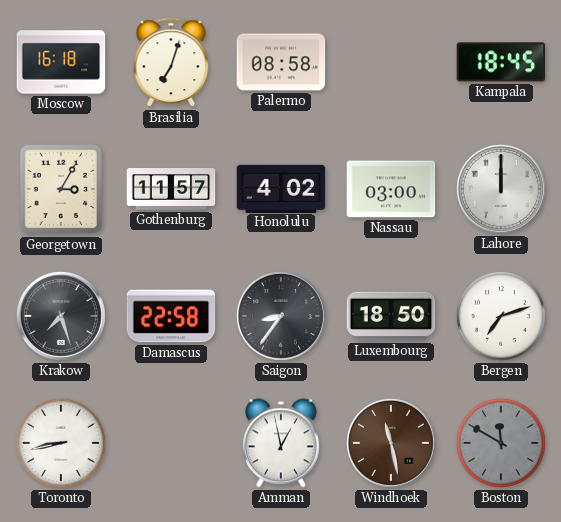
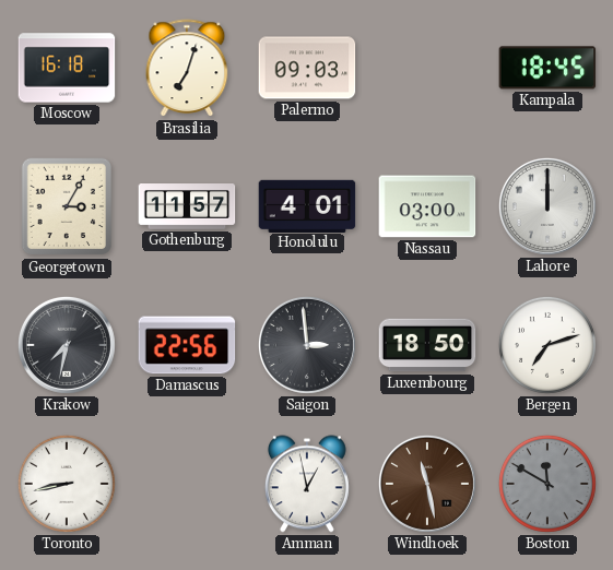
Palermo: 08:58 -> 09:03
Honolulu: 4:02 -> 4:01
Krakow: 7:27 -> 7:32
Damascus: 22:58 -> 22:56
Saigon: 8:36 -> 2:59
